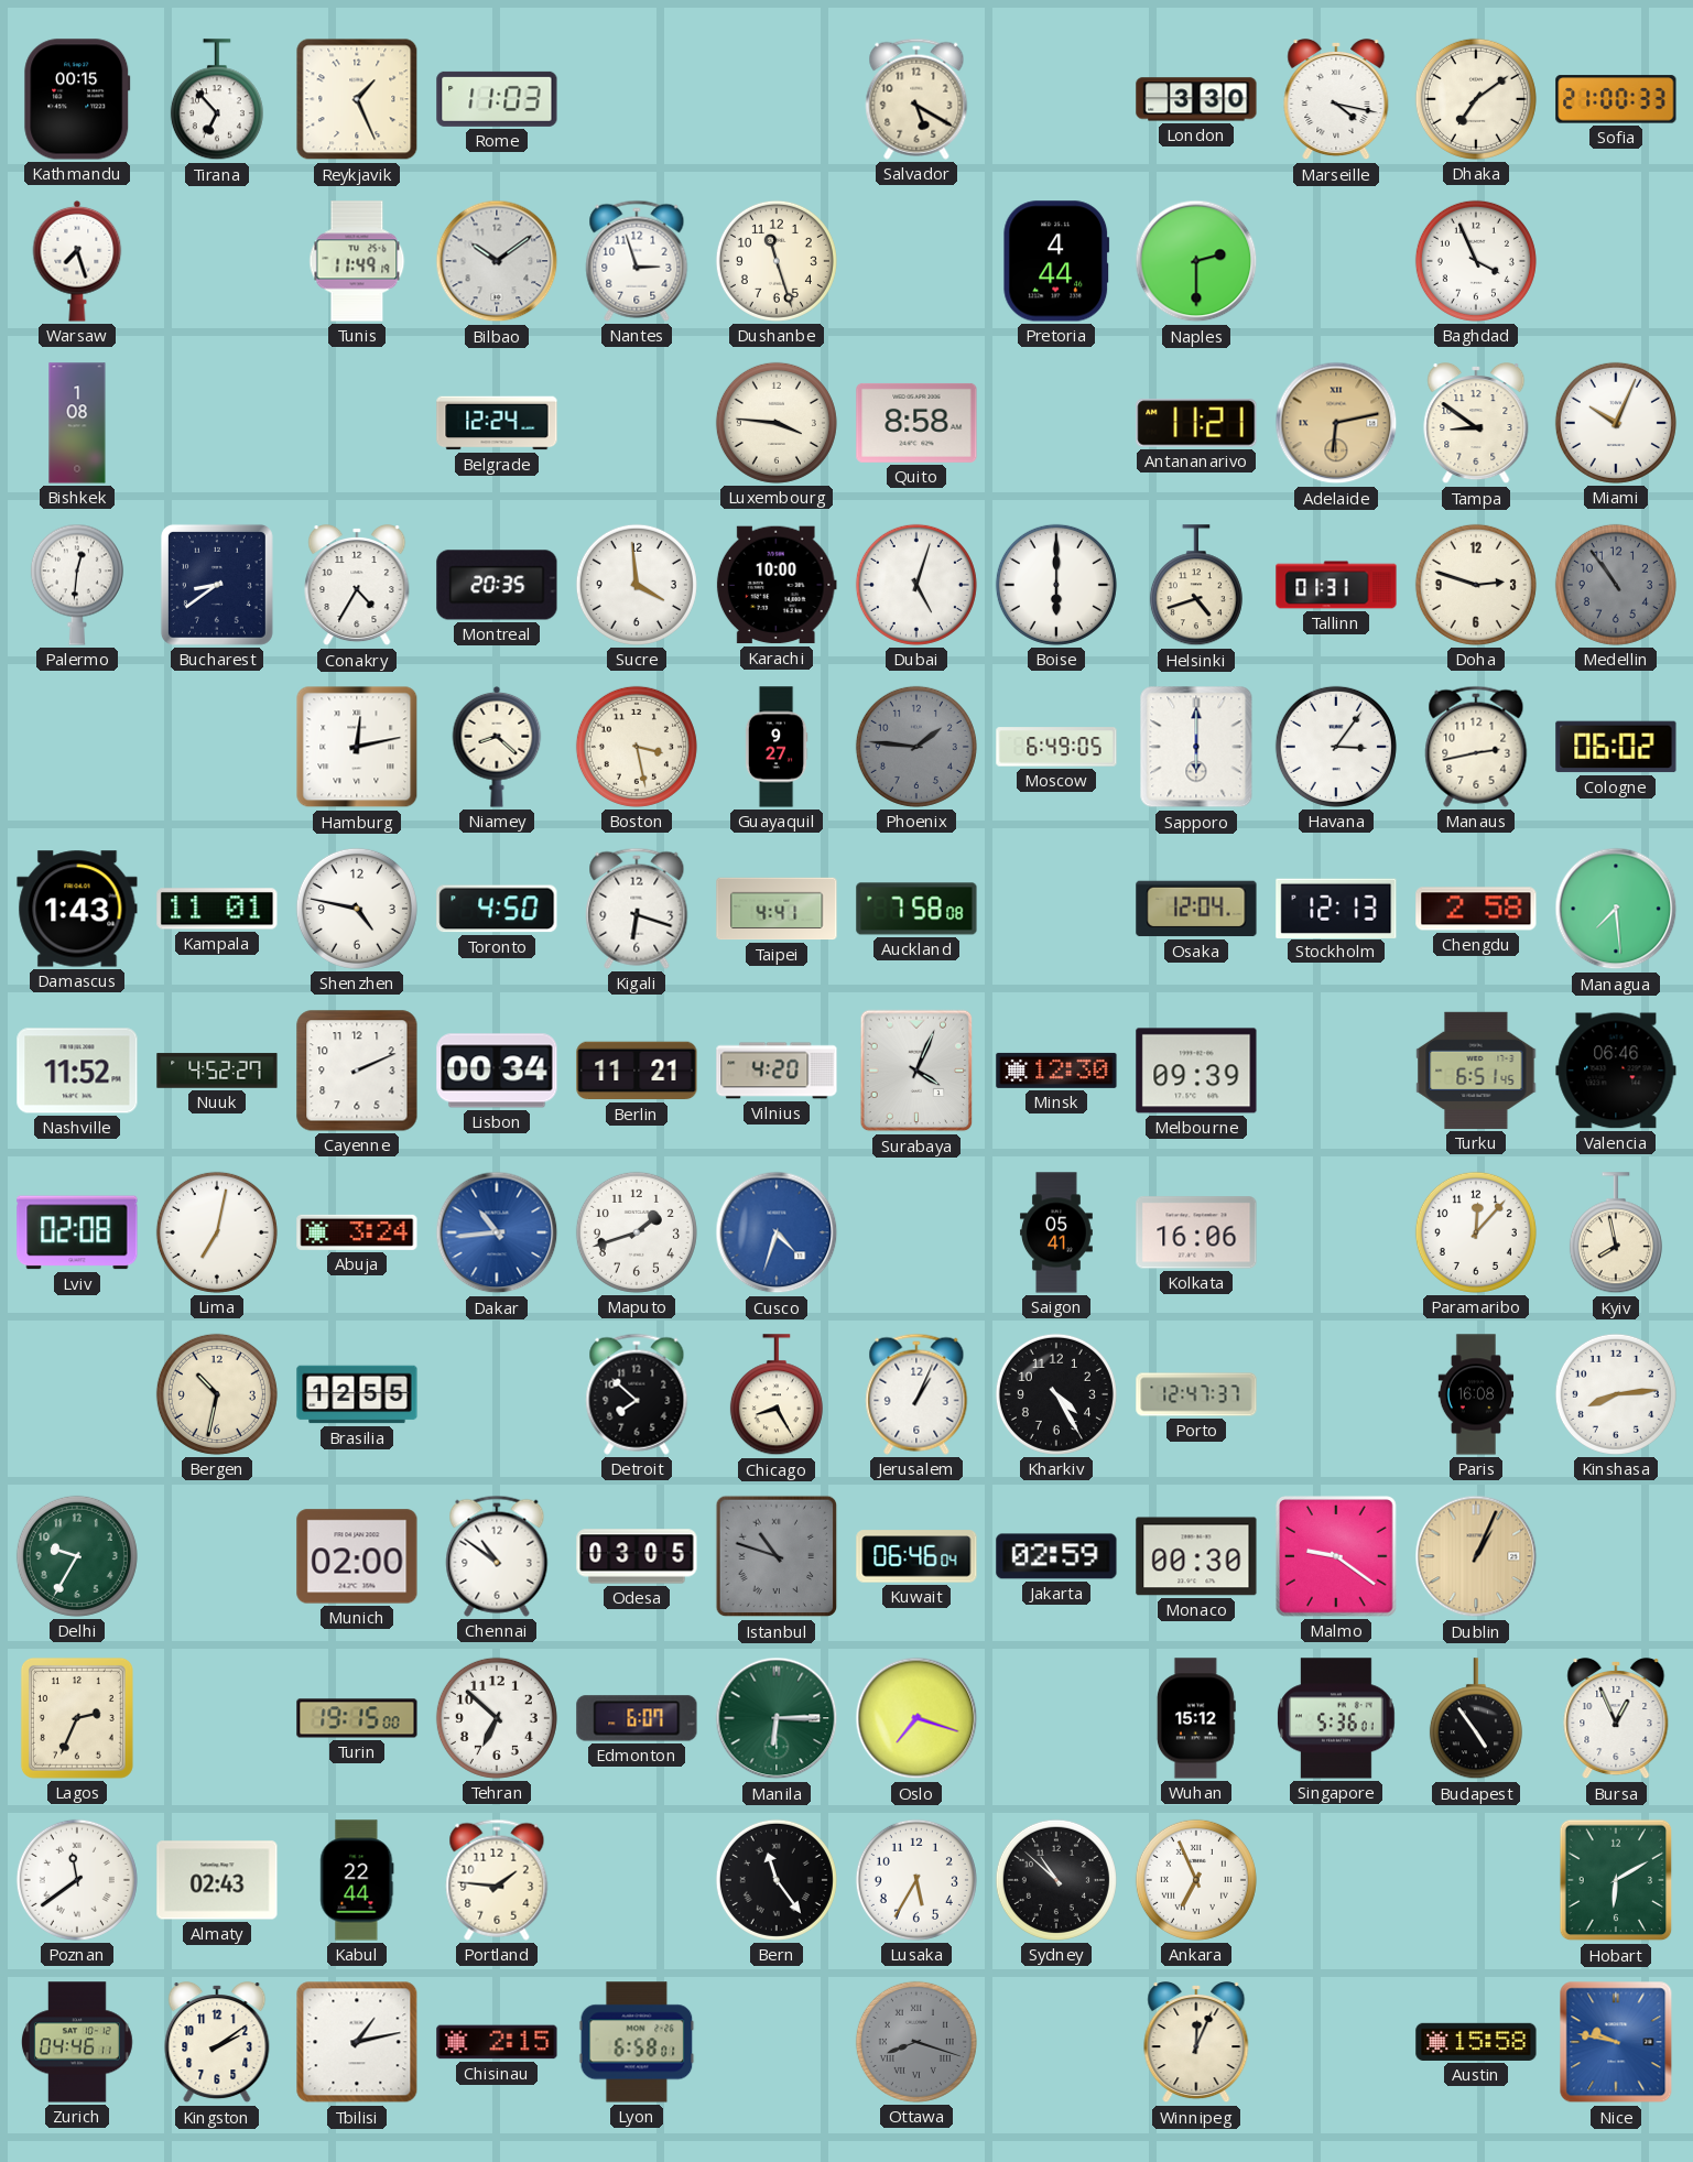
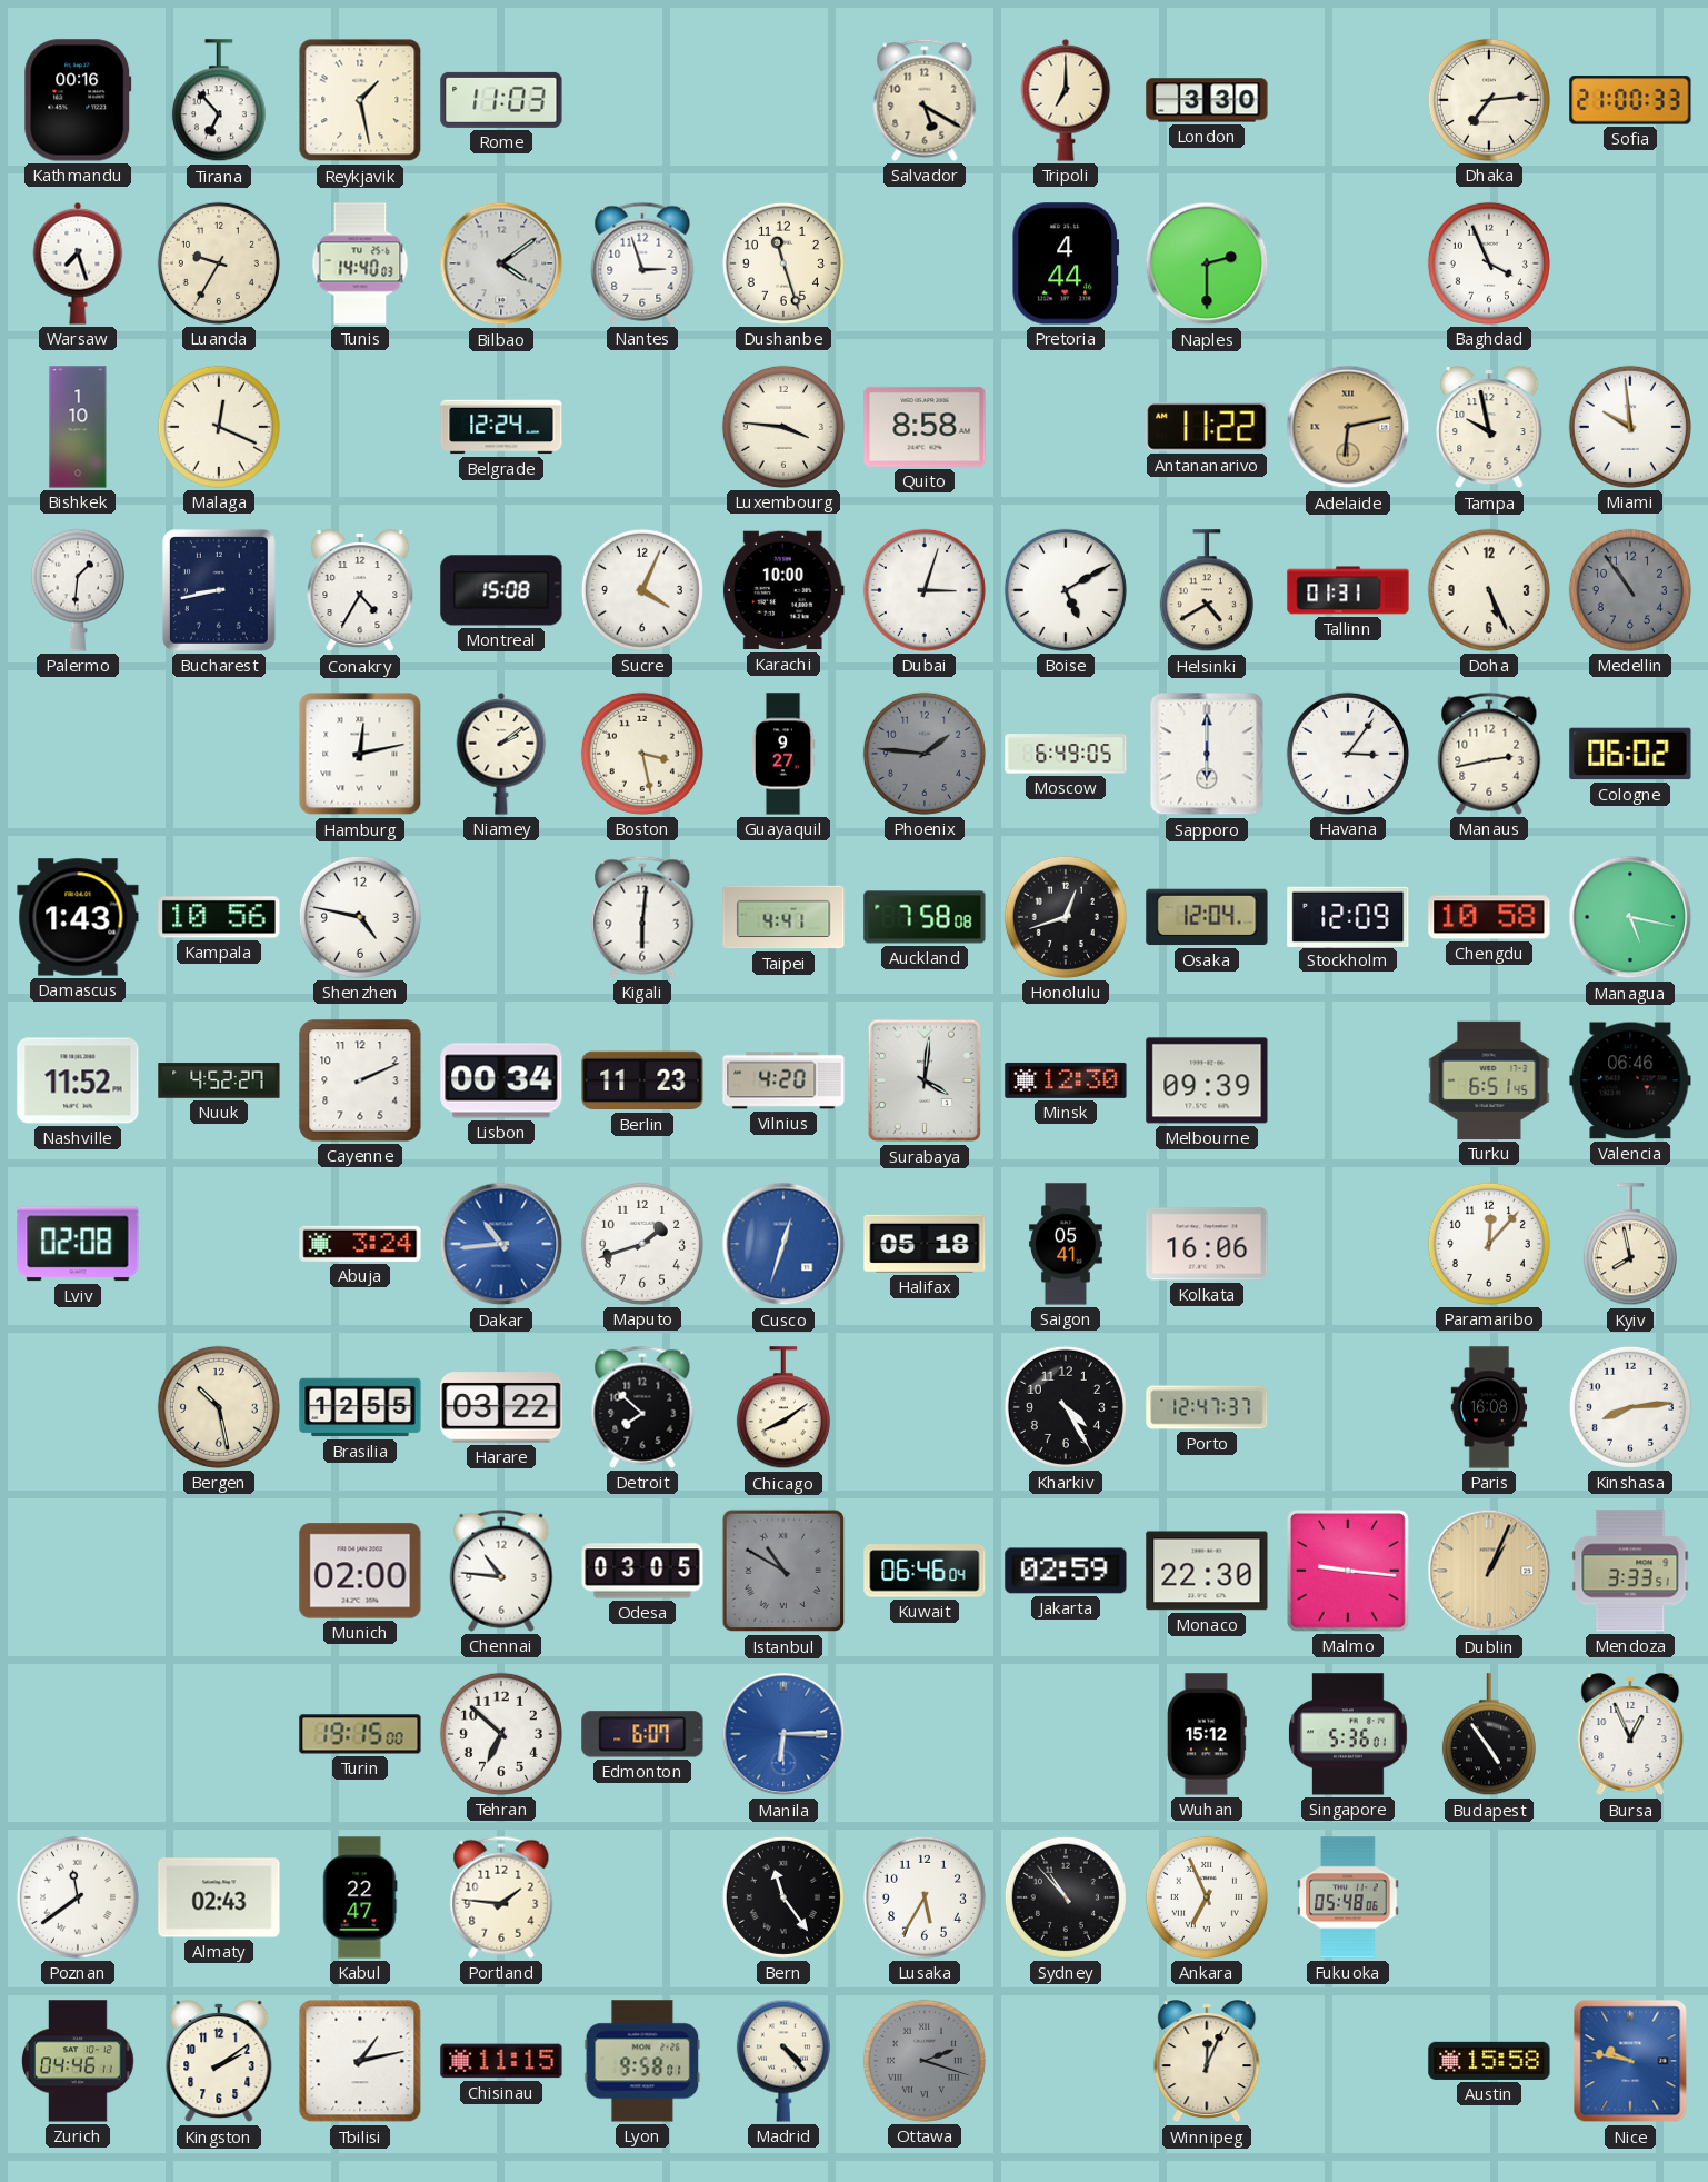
Kathmandu: 00:15 -> 00:16
Reykjavik: 1:26 -> 1:28
Tripoli: none -> 7:00
Marseille: 4:17 -> none
Dhaka: 7:09 -> 7:14
Luanda: none -> 9:35
Tunis: 11:49 -> 14:40
Bilbao: 10:09 -> 4:09
Bishkek: 1:08 -> 1:10
Malaga: none -> 12:19
Antananarivo: 11:21 -> 11:22
Tampa: 8:51 -> 9:58
Miami: 10:04 -> 9:59
Palermo: 12:31 -> 1:31
Bucharest: 8:39 -> 8:43
Montreal: 20:35 -> 15:08
Sucre: 3:59 -> 4:04
Dubai: 5:03 -> 3:03
Boise: 6:00 -> 5:10
Helsinki: 4:42 -> 4:40
Doha: 2:48 -> 5:26
Niamey: 8:22 -> 2:09
Kampala: 11:01 -> 10:56
Toronto: 4:50 -> none
Kigali: 6:18 -> 6:01
Honolulu: none -> 12:42
Stockholm: 12:13 -> 12:09
Chengdu: 2:58 -> 10:58
Managua: 7:29 -> 5:17
Berlin: 11:21 -> 11:23
Surabaya: 4:04 -> 4:01
Lima: 7:02 -> none
Cusco: 4:33 -> 12:33
Halifax: none -> 05:18
Bergen: 10:32 -> 10:28
Harare: none -> 03:22
Chicago: 8:25 -> 8:09
Jerusalem: 1:04 -> none
Delhi: 9:35 -> none
Chennai: 10:51 -> 10:46
Istanbul: 10:48 -> 10:50
Monaco: 00:30 -> 22:30
Malmo: 9:21 -> 9:16
Mendoza: none -> 3:33
Lagos: 2:34 -> none
Manila dial: green -> blue
Oslo: 7:18 -> none
Kabul: 22:44 -> 22:47
Sydney: 10:52 -> 10:53
Fukuoka: none -> 05:48
Hobart: 6:10 -> none
Chisinau: 2:15 -> 11:15
Lyon: 6:58 -> 9:58
Madrid: none -> 4:23
Ottawa: 8:18 -> 2:18
